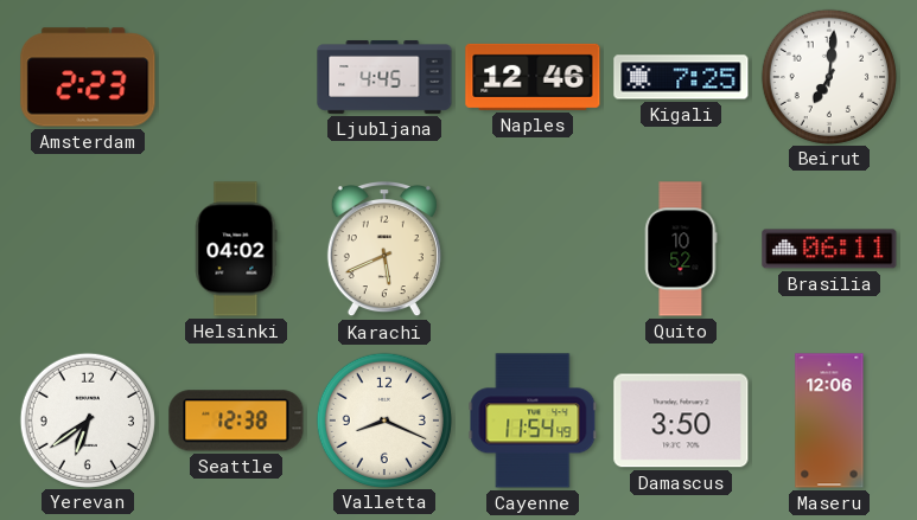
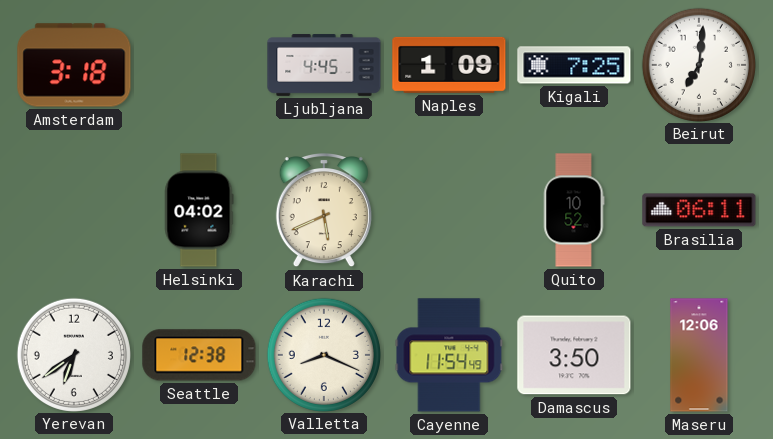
Amsterdam: 2:23 -> 3:18
Naples: 12:46 -> 1:09
